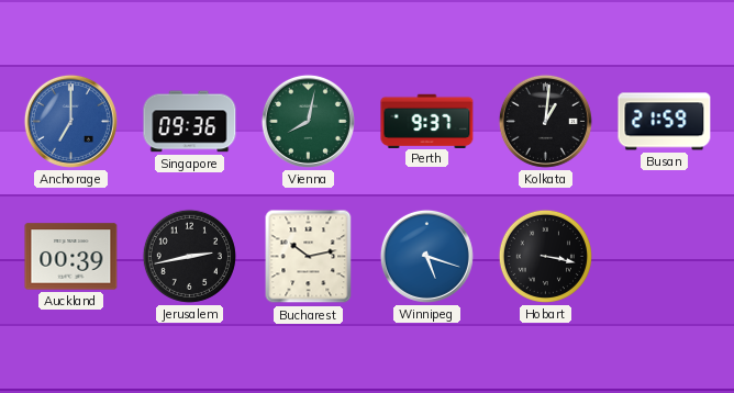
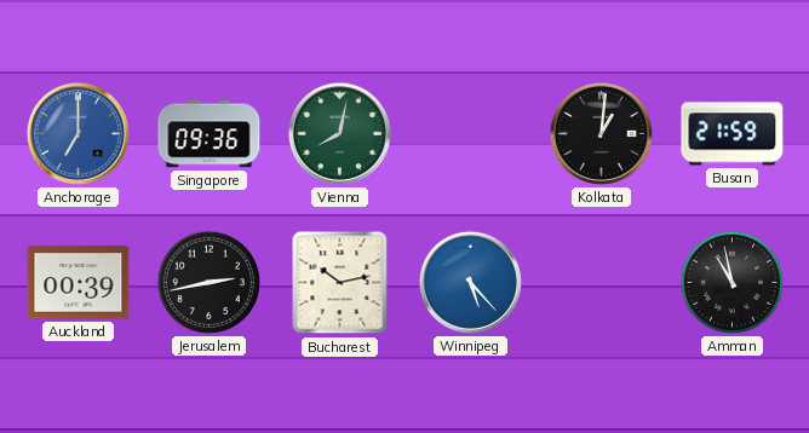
Perth: 9:37 -> none
Winnipeg: 5:18 -> 5:23
Hobart: 3:17 -> none
Amman: none -> 10:58
